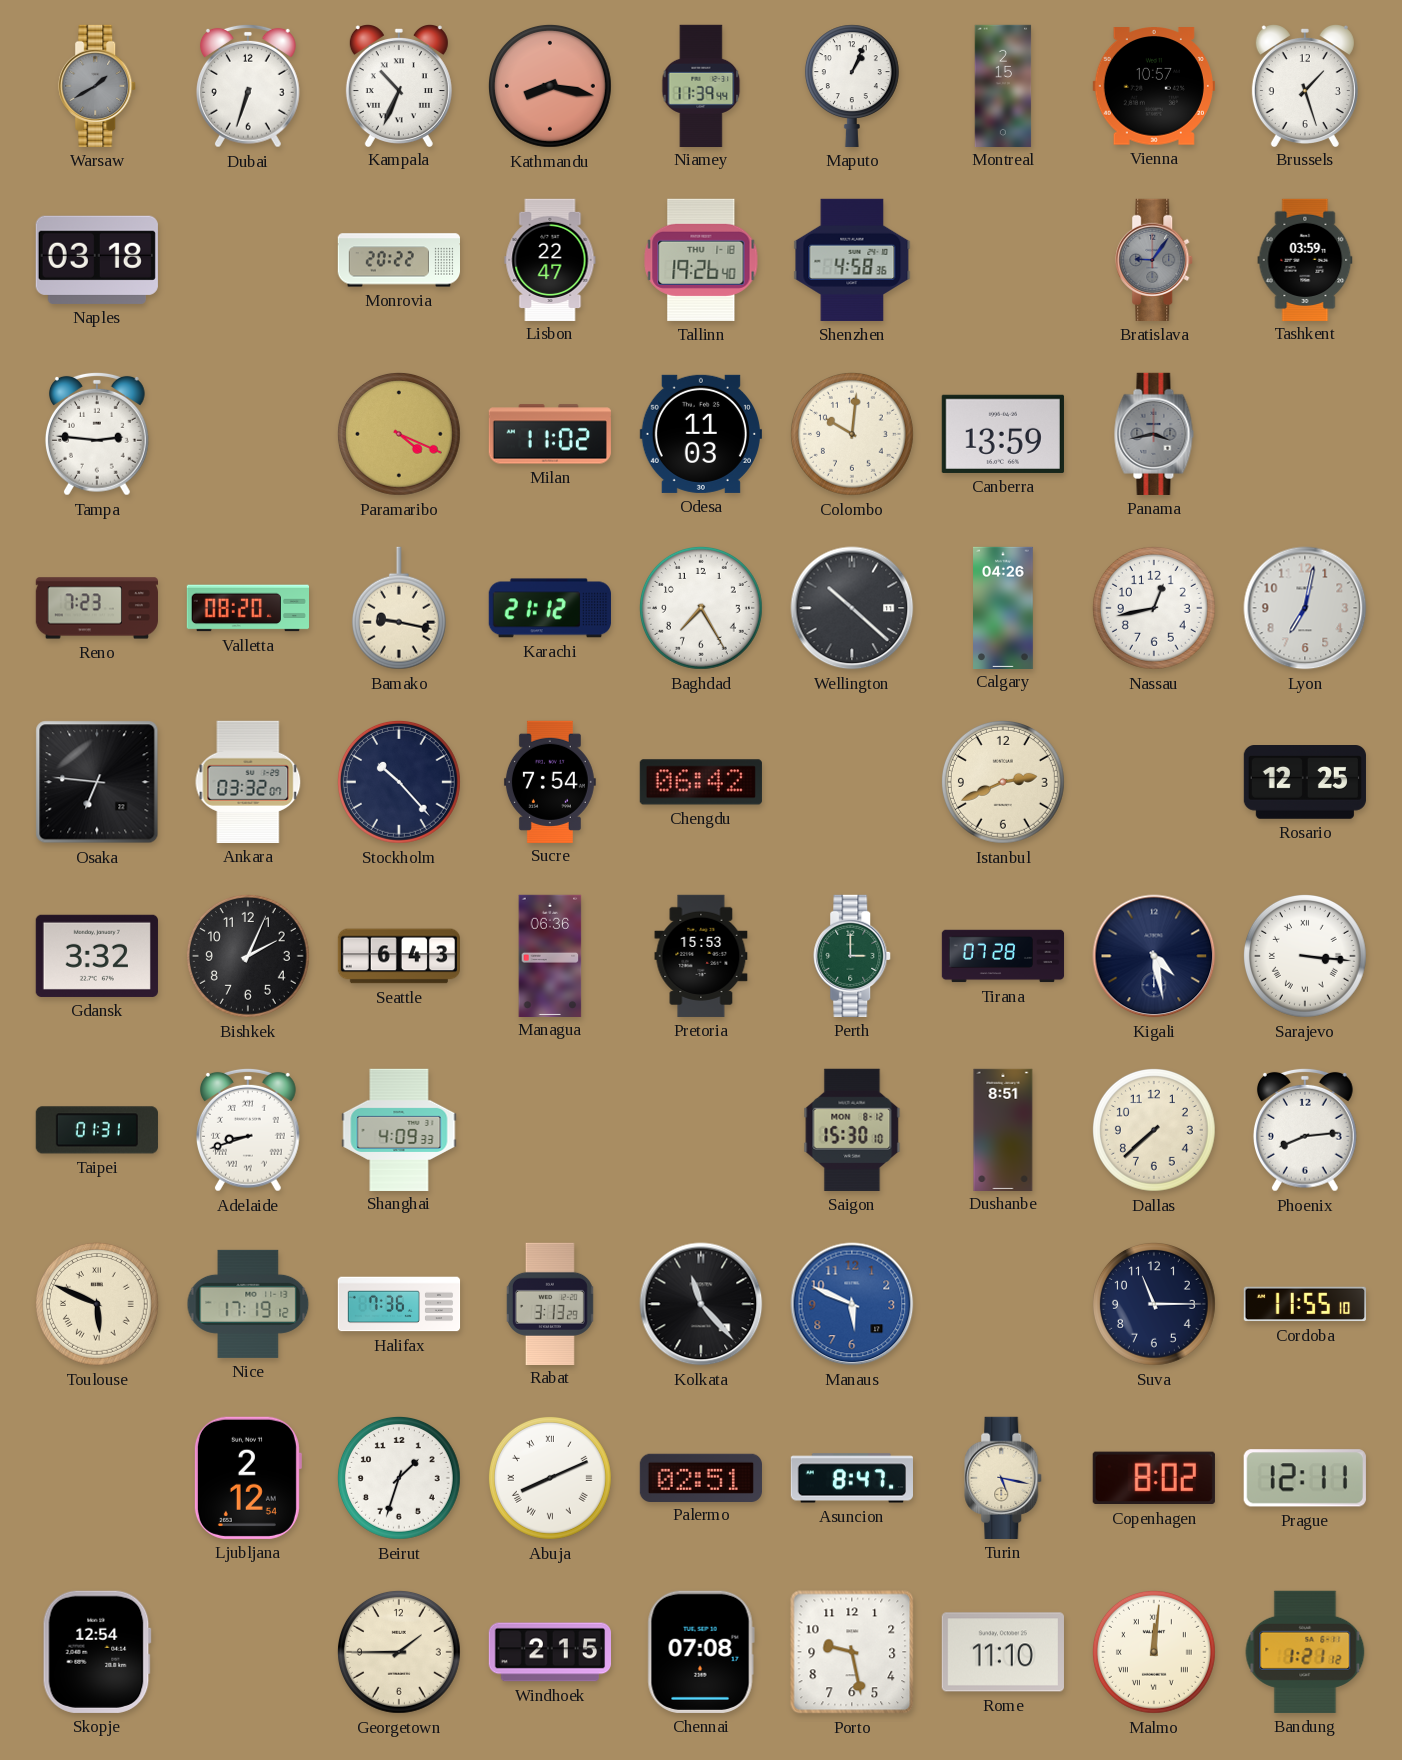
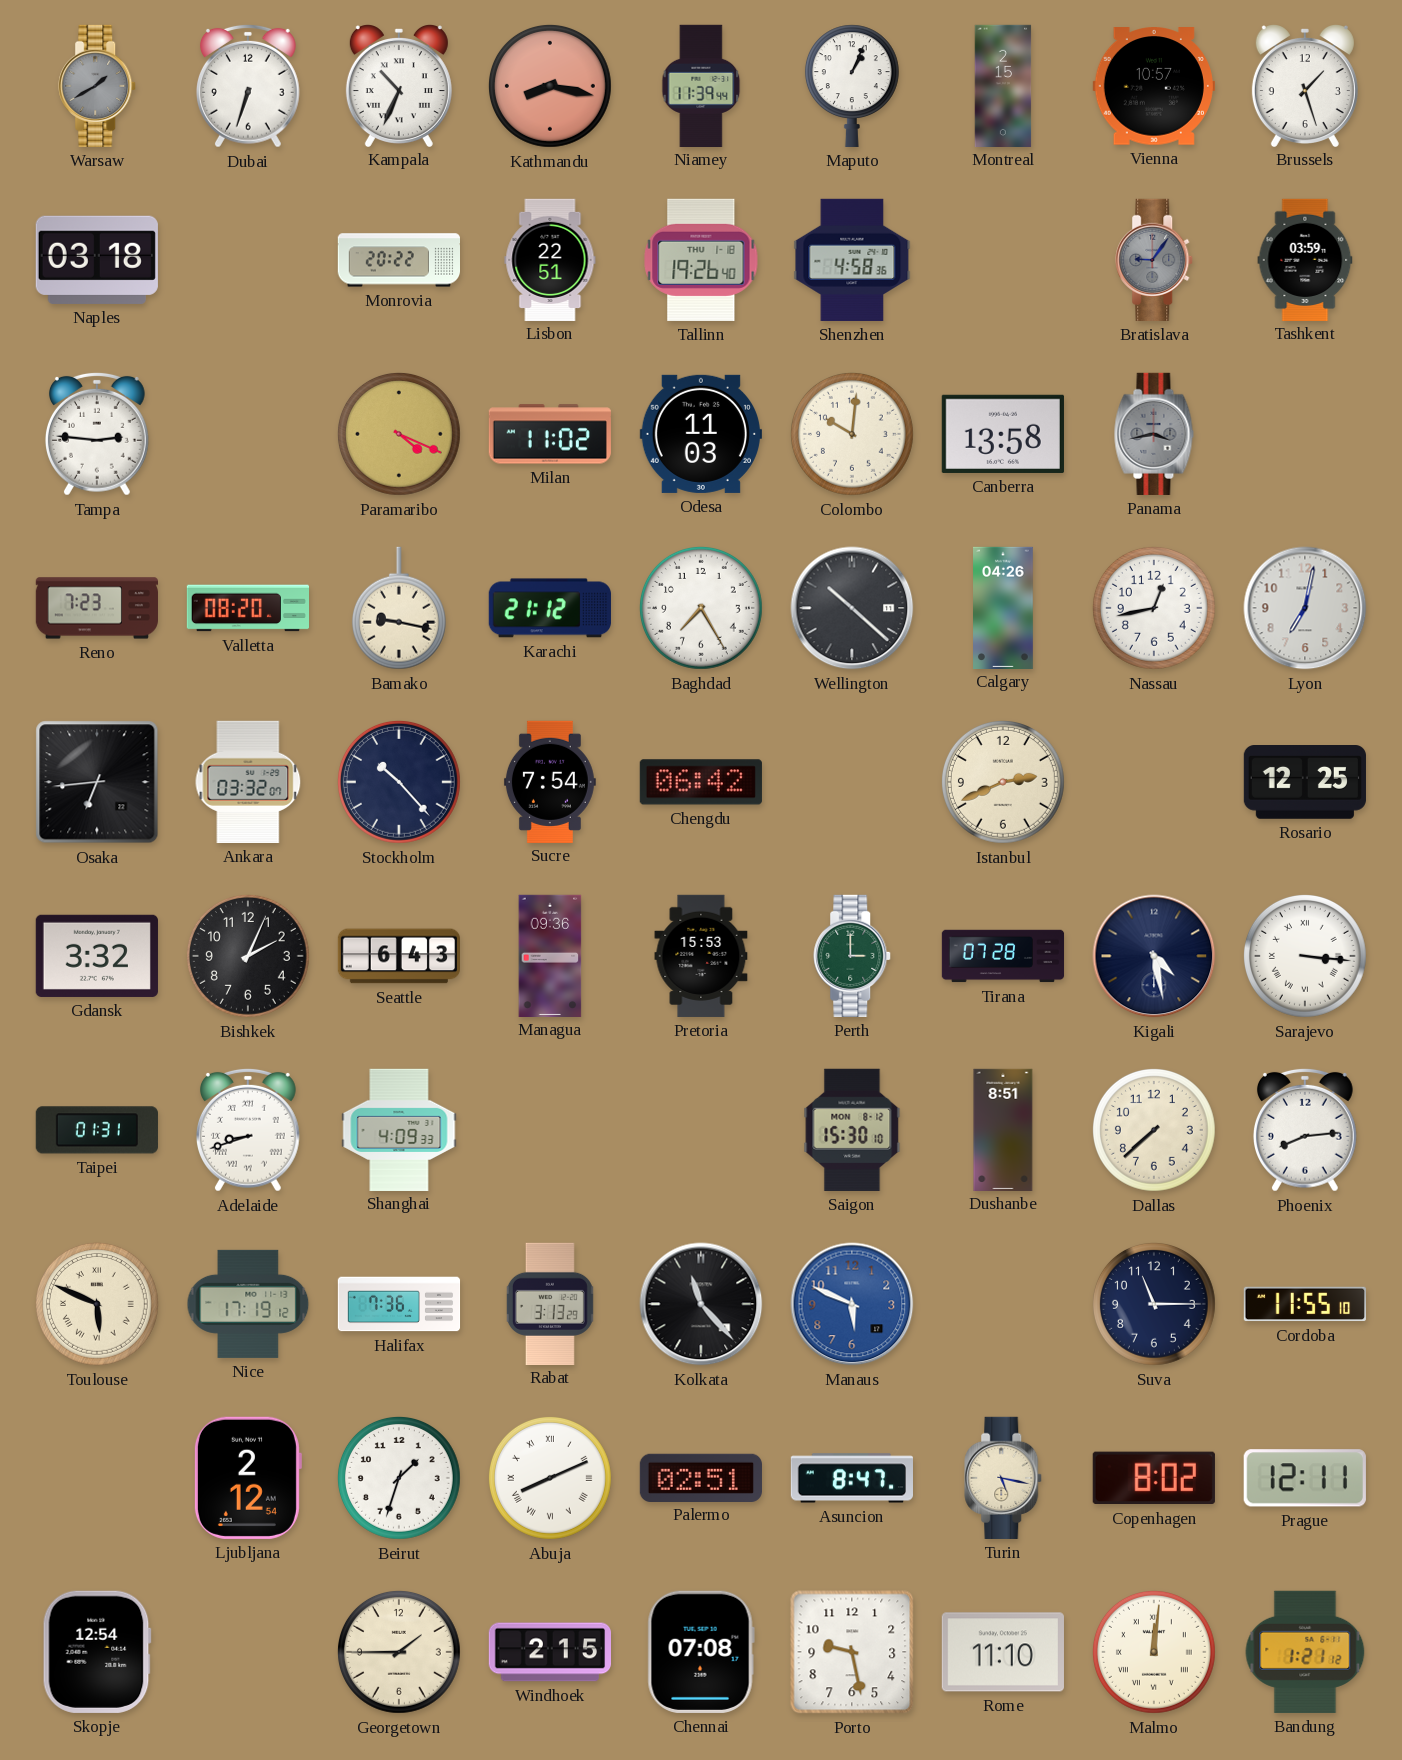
Lisbon: 22:47 -> 22:51
Canberra: 13:59 -> 13:58
Osaka: 6:46 -> 6:44
Managua: 06:36 -> 09:36
